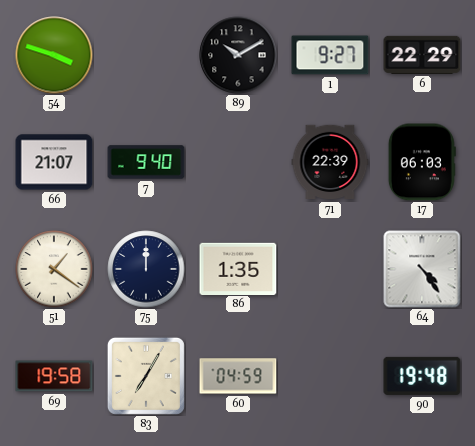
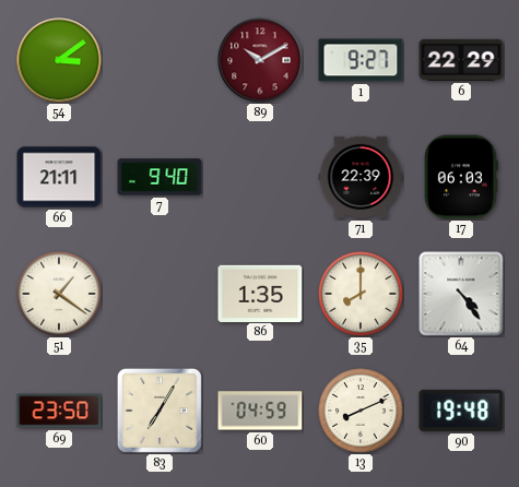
54: 3:48 -> 3:09
89 dial: black -> burgundy
66: 21:07 -> 21:11
75: 12:00 -> none
35: none -> 8:00
69: 19:58 -> 23:50
13: none -> 8:11
